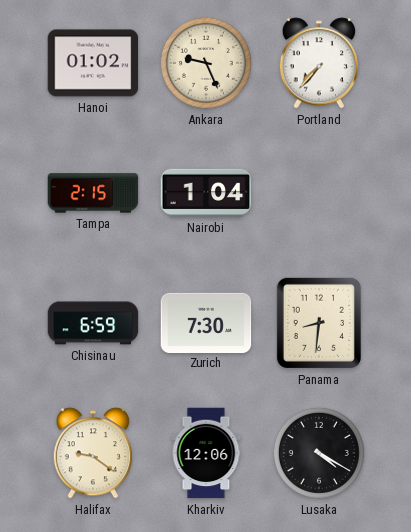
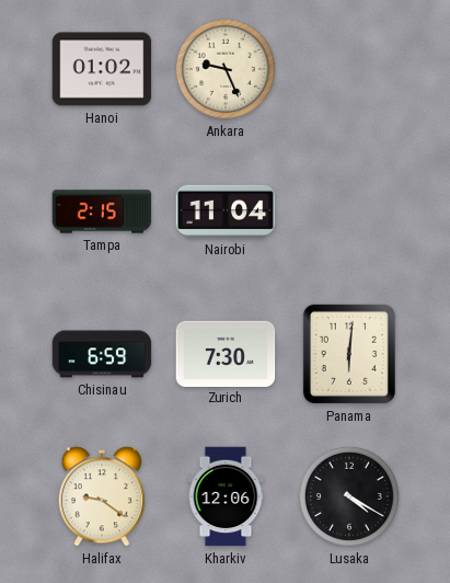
Portland: 7:37 -> none
Nairobi: 1:04 -> 11:04
Panama: 8:31 -> 6:01
